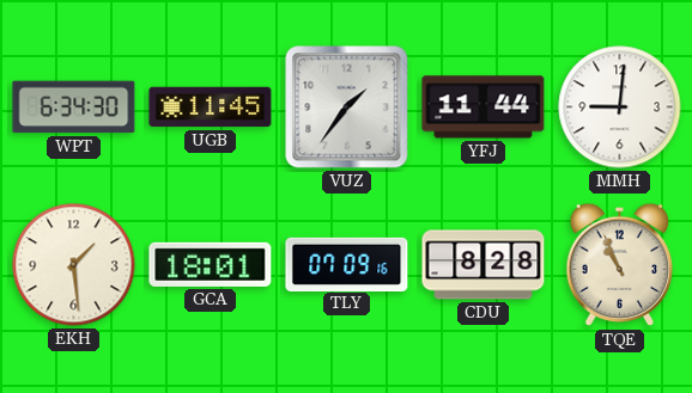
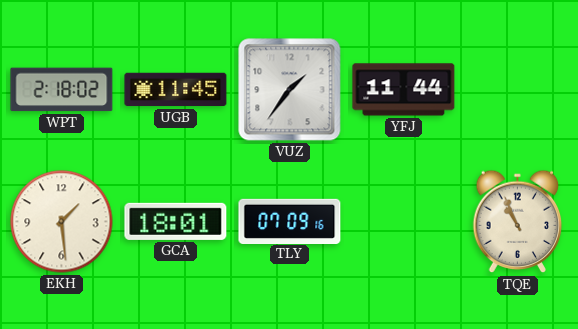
WPT: 6:34 -> 2:18
MMH: 9:01 -> none
CDU: 8:28 -> none
